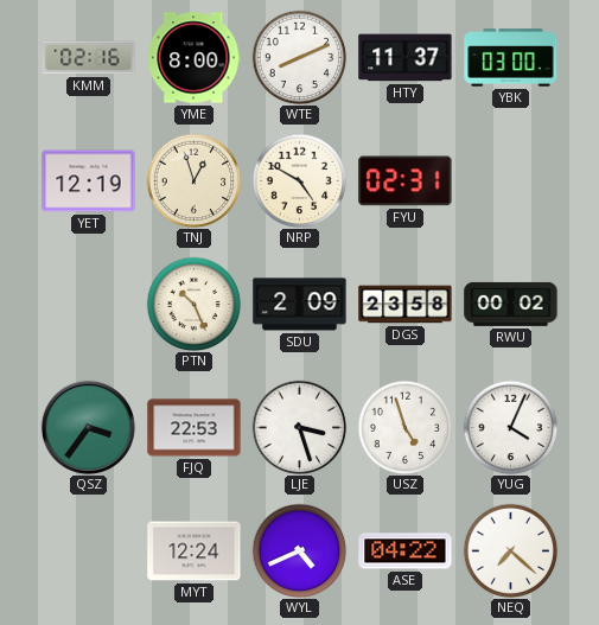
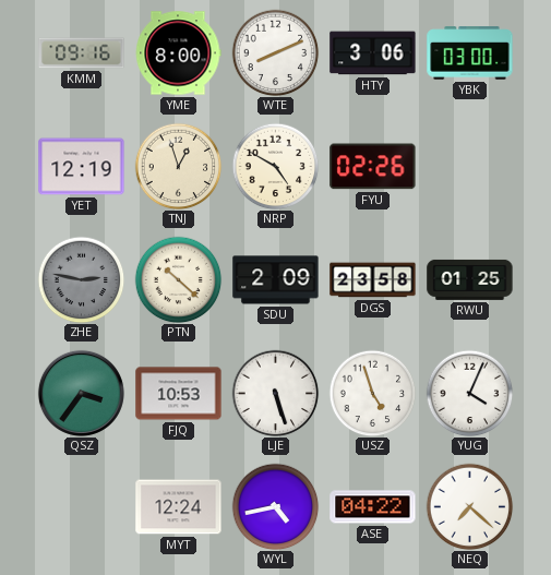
KMM: 02:16 -> 09:16
HTY: 11:37 -> 3:06
FYU: 02:31 -> 02:26
ZHE: none -> 2:47
PTN: 10:26 -> 10:22
RWU: 00:02 -> 01:25
FJQ: 22:53 -> 10:53
LJE: 3:27 -> 5:27
WYL: 4:41 -> 4:43
